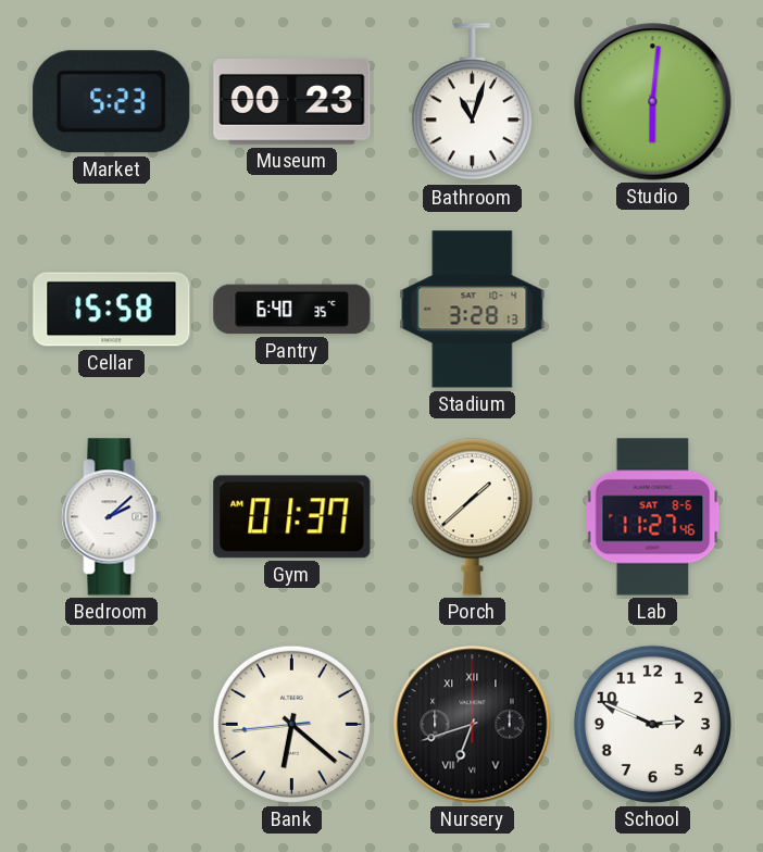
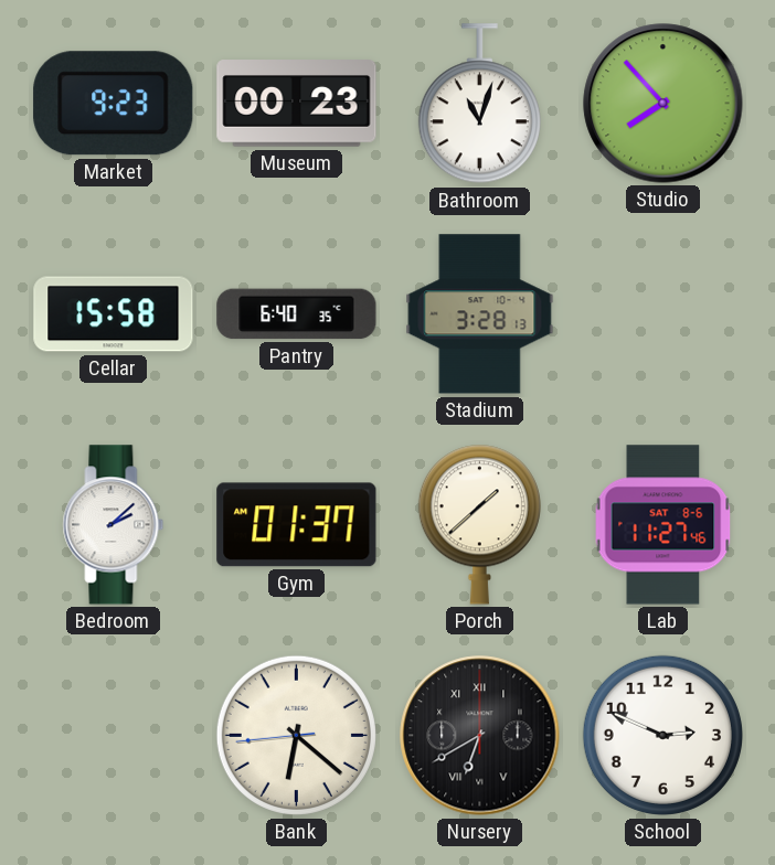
Market: 5:23 -> 9:23
Studio: 6:01 -> 7:53
Nursery: 6:42 -> 6:40
